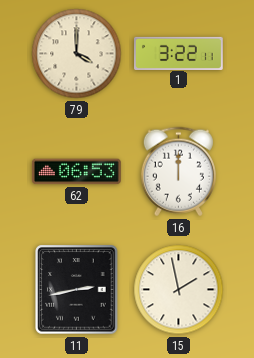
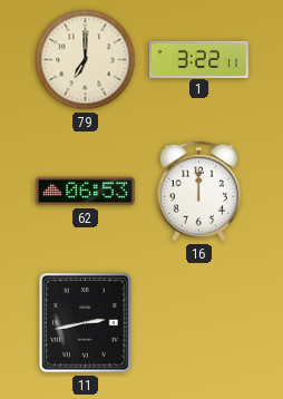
79: 4:00 -> 7:00
15: 1:58 -> none
